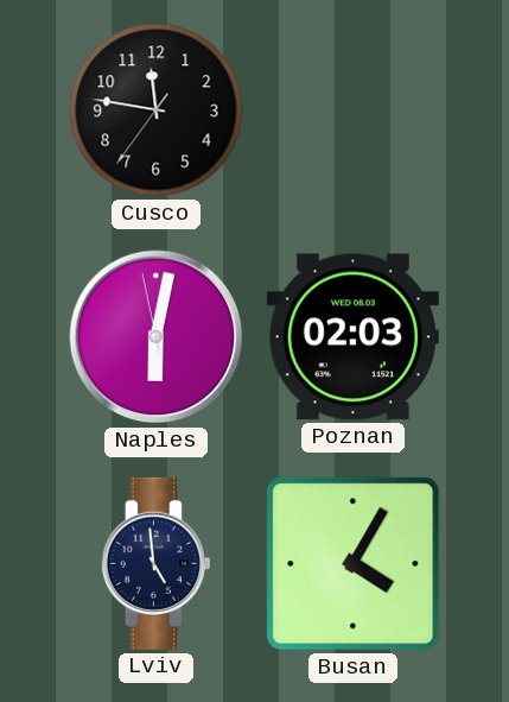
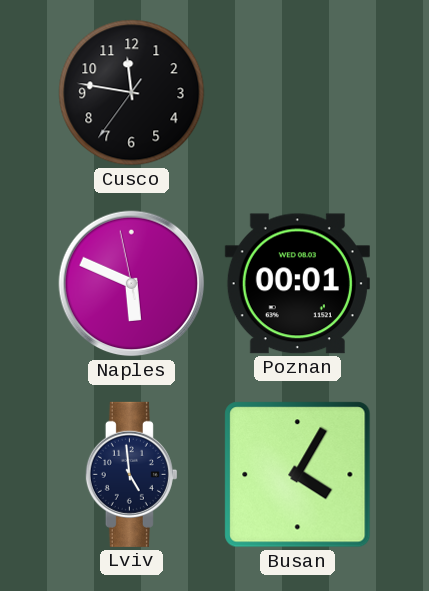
Naples: 6:01 -> 5:48
Poznan: 02:03 -> 00:01
